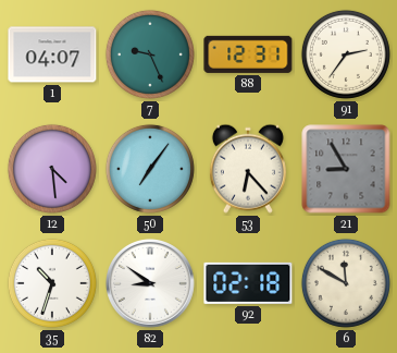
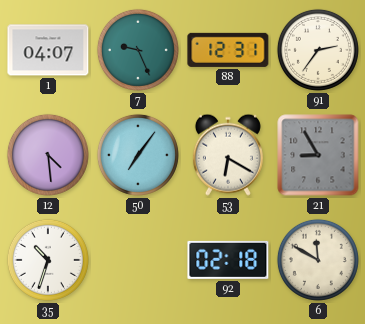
53: 6:23 -> 6:20
82: 8:51 -> none
